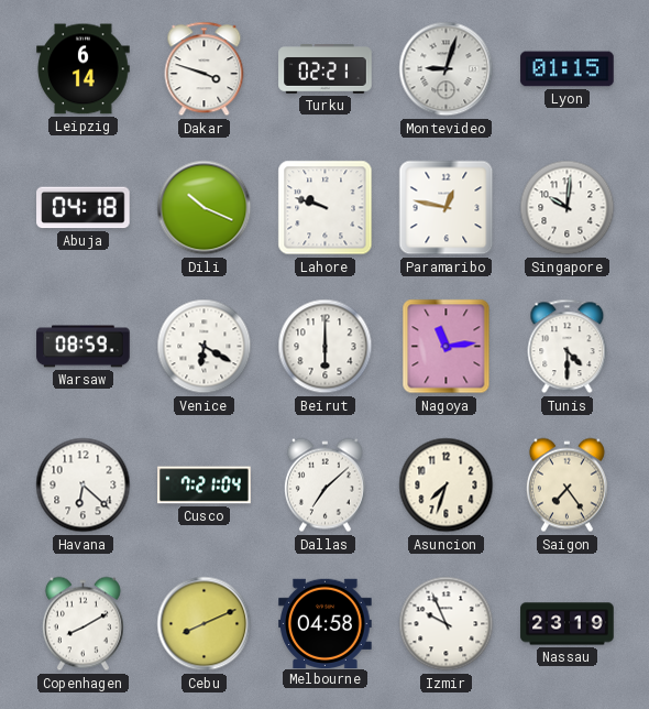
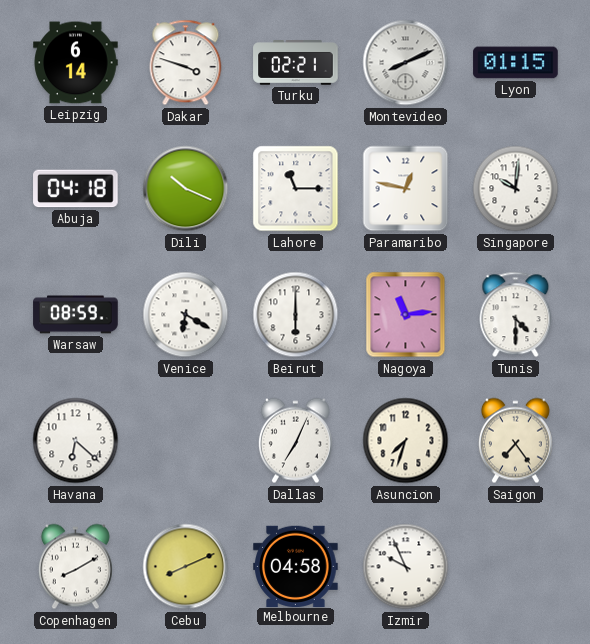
Montevideo: 9:03 -> 8:11
Lahore: 9:48 -> 11:15
Cusco: 7:21 -> none
Dallas: 7:08 -> 7:04
Nassau: 23:19 -> none
